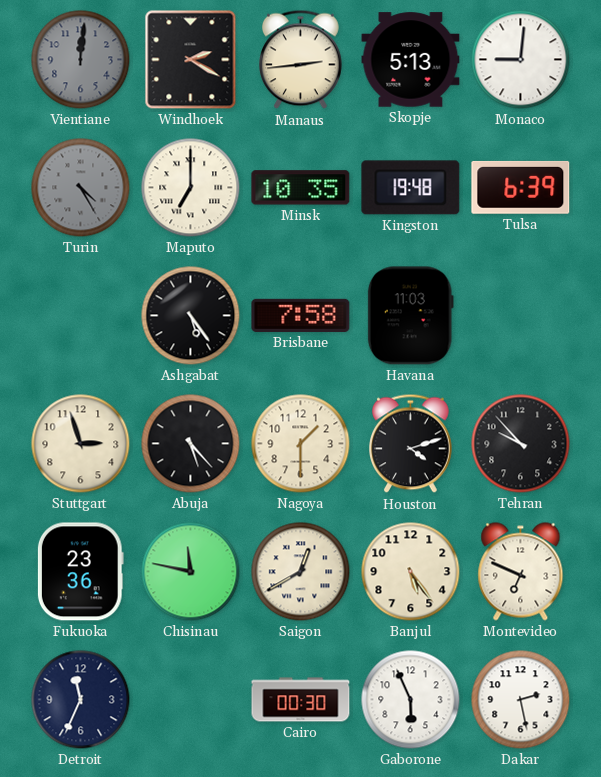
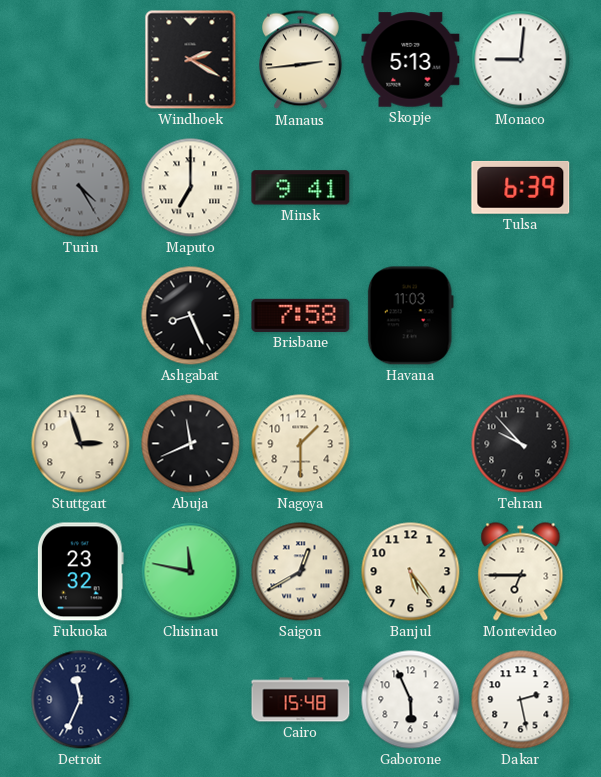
Vientiane: 12:01 -> none
Minsk: 10:35 -> 9:41
Kingston: 19:48 -> none
Ashgabat: 5:24 -> 8:26
Abuja: 5:23 -> 11:41
Houston: 4:12 -> none
Fukuoka: 23:36 -> 23:32
Montevideo: 6:49 -> 6:45
Cairo: 00:30 -> 15:48
